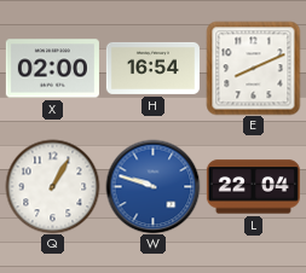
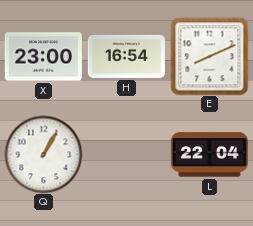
X: 02:00 -> 23:00
W: 9:48 -> none
